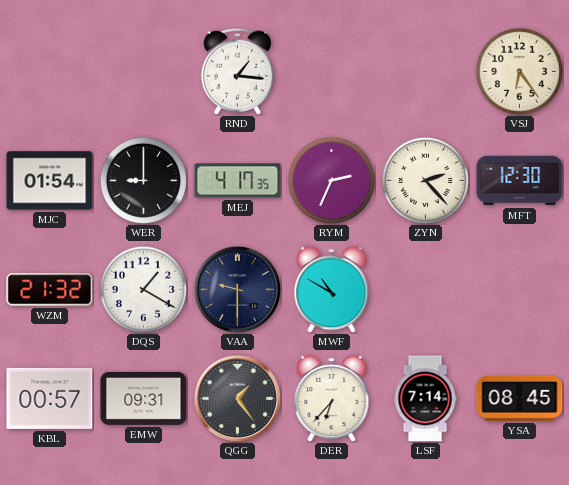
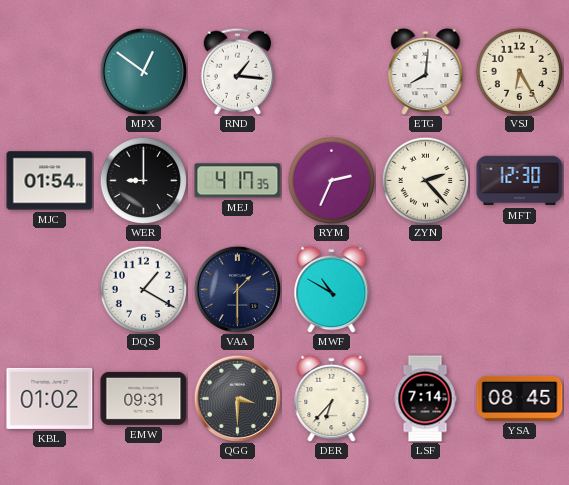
MPX: none -> 12:51
ETG: none -> 8:01
VSJ: 6:24 -> 6:25
WZM: 21:32 -> none
VAA: 9:30 -> 1:30
KBL: 00:57 -> 01:02
QGG: 1:24 -> 3:30
